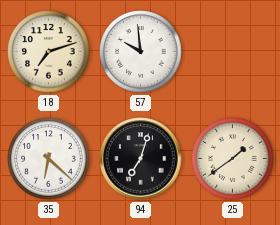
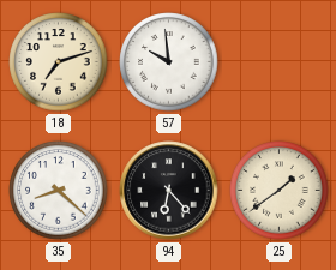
35: 6:22 -> 8:22
94: 7:03 -> 6:23
